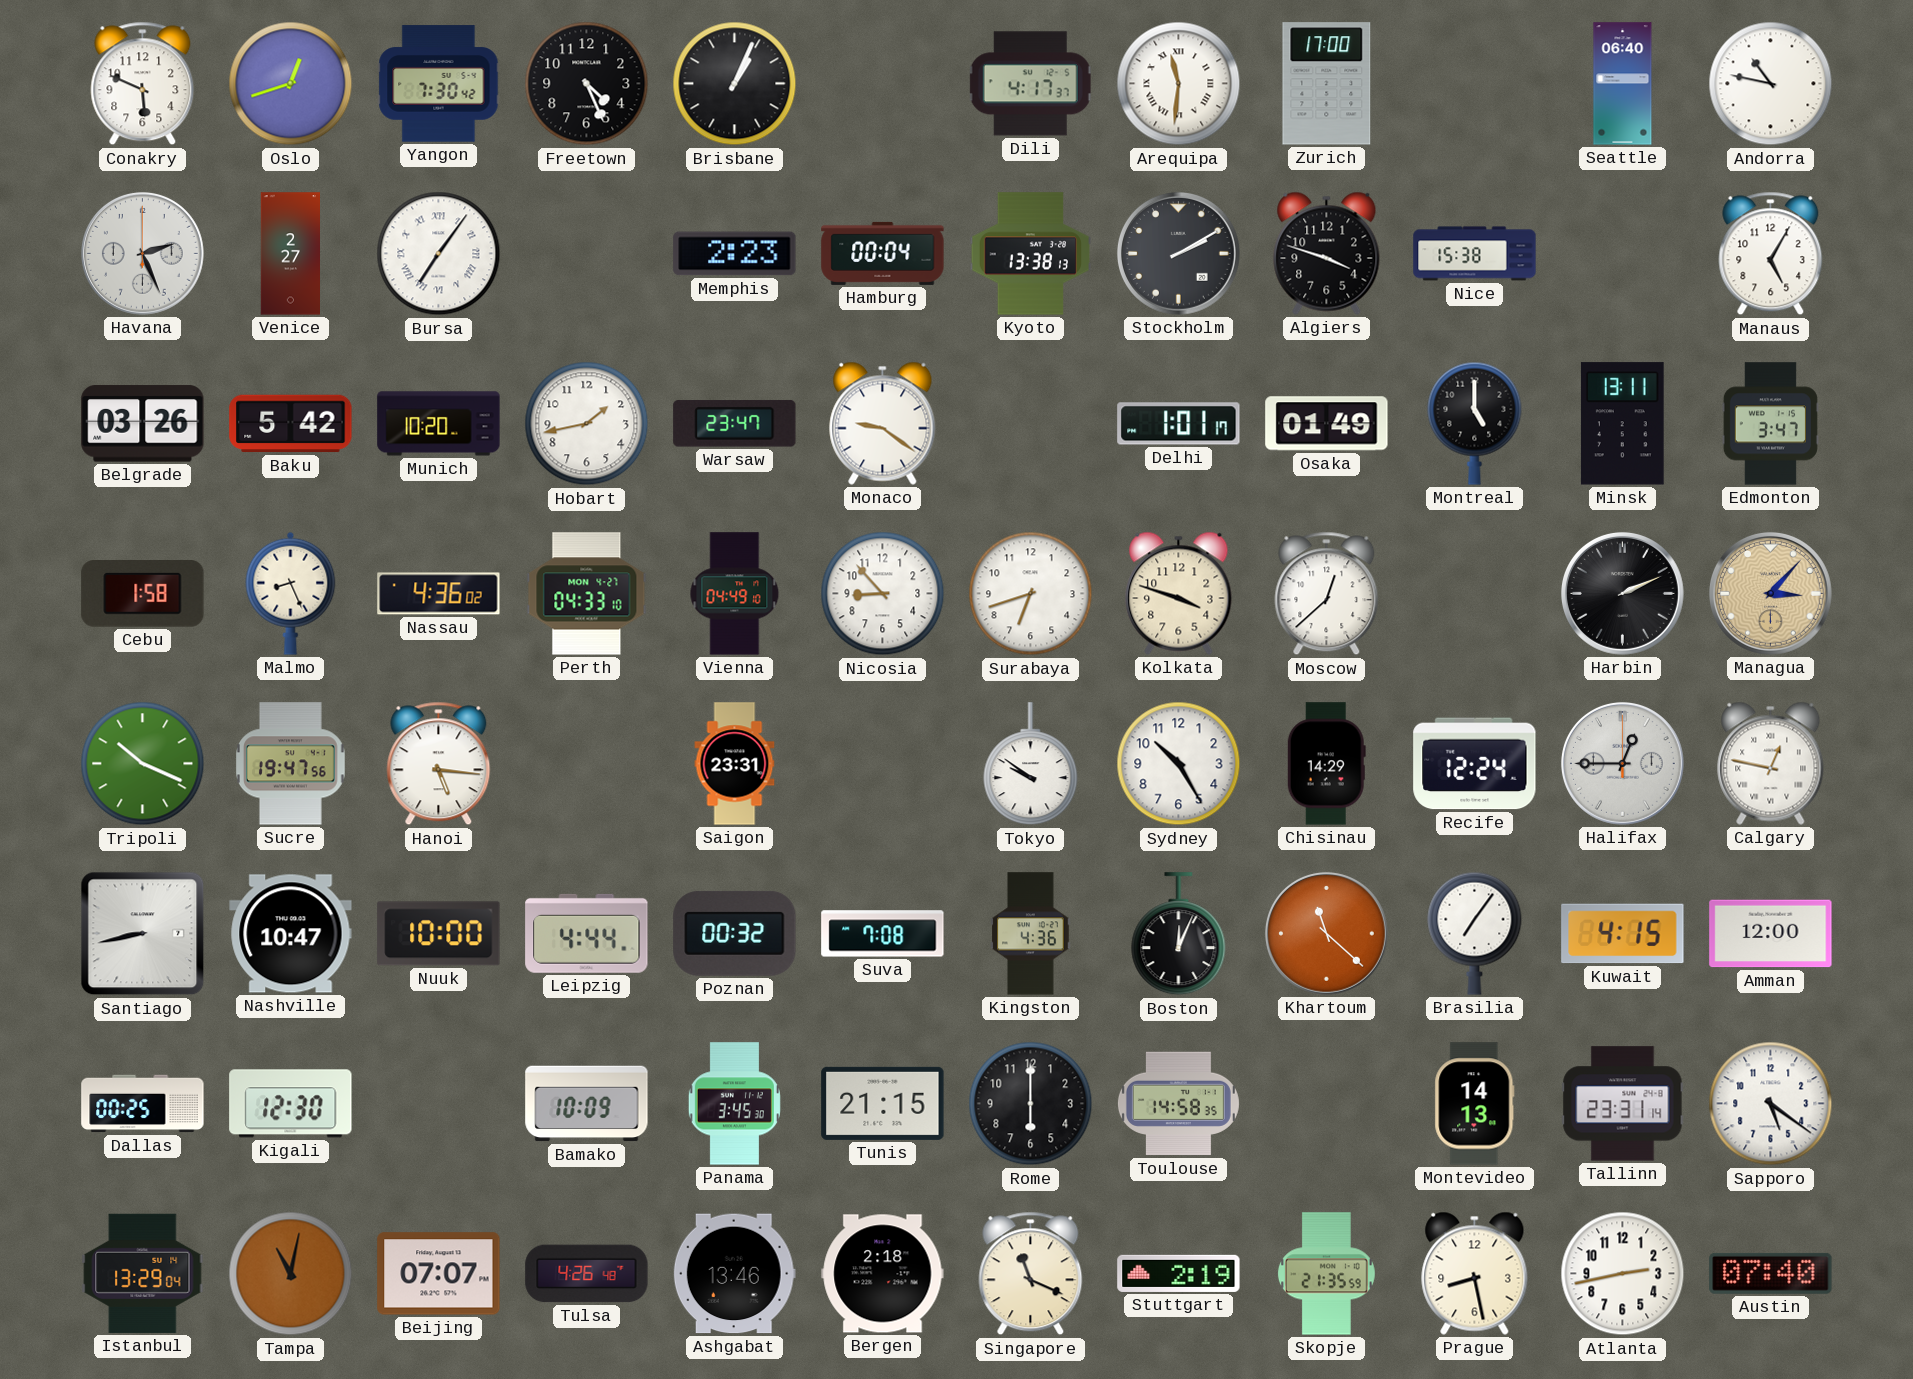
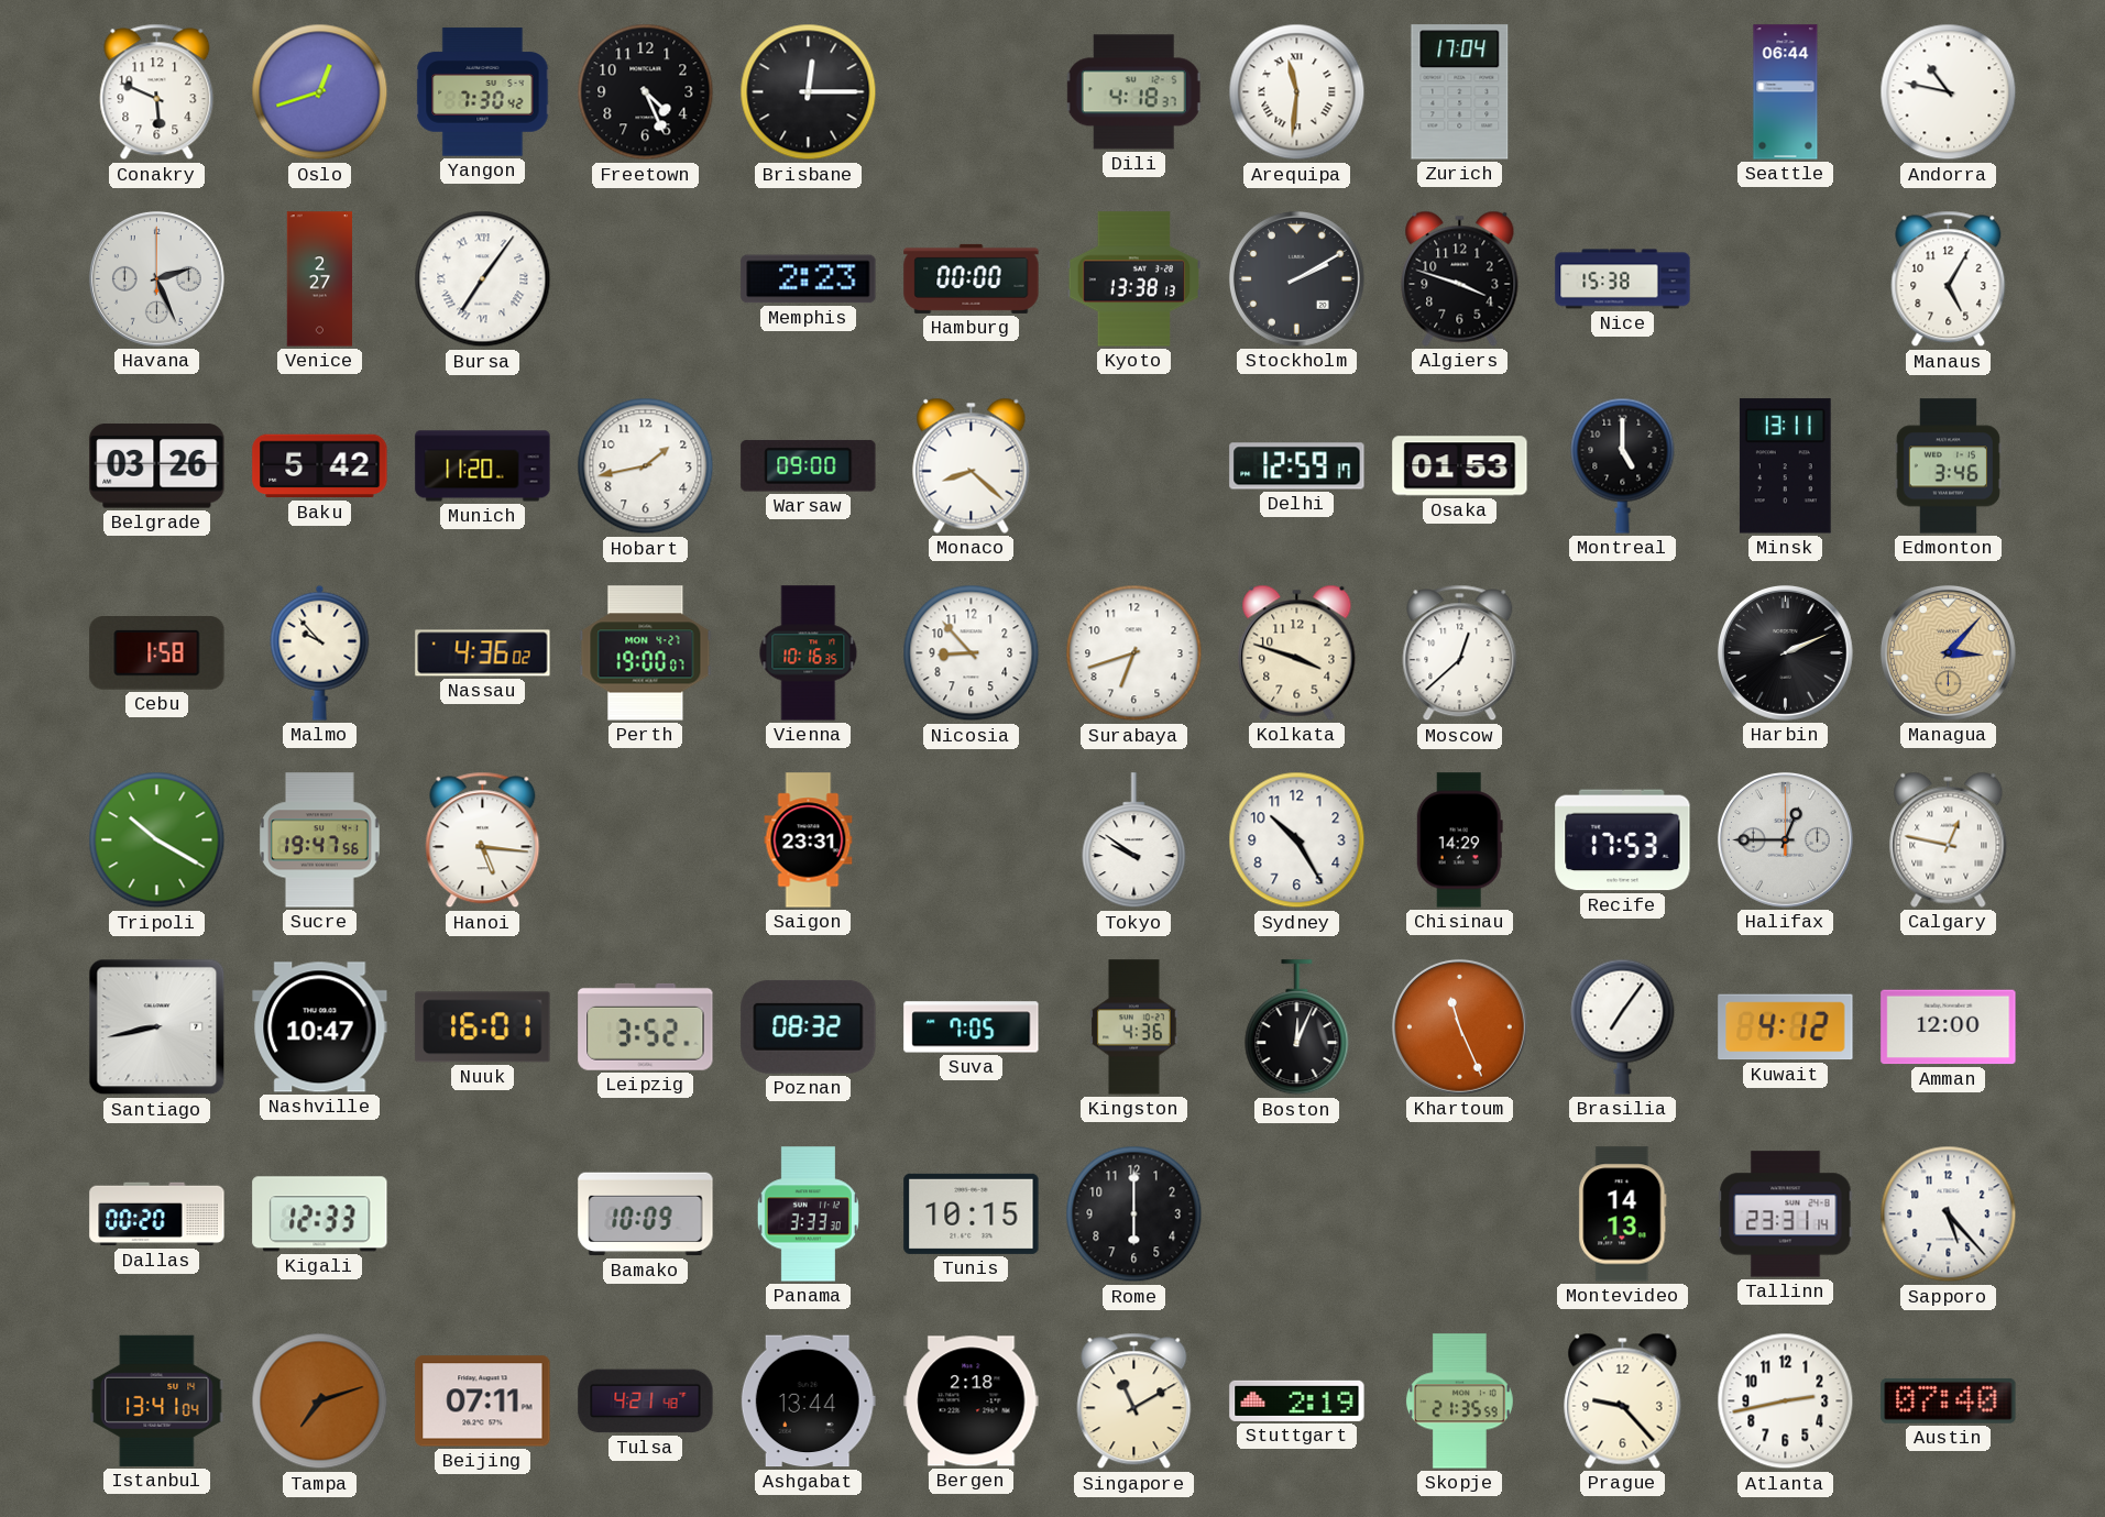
Brisbane: 1:04 -> 12:15
Dili: 4:17 -> 4:18
Zurich: 17:00 -> 17:04
Seattle: 06:40 -> 06:44
Hamburg: 00:04 -> 00:00
Munich: 10:20 -> 11:20
Warsaw: 23:47 -> 09:00
Monaco: 9:21 -> 8:22
Delhi: 1:01 -> 12:59
Osaka: 01:49 -> 01:53
Edmonton: 3:47 -> 3:46
Malmo: 8:26 -> 9:53
Perth: 04:33 -> 19:00
Vienna: 04:49 -> 10:16
Tripoli: 10:19 -> 10:20
Recife: 12:24 -> 17:53
Nuuk: 10:00 -> 16:01
Leipzig: 4:44 -> 3:52
Poznan: 00:32 -> 08:32
Suva: 7:08 -> 7:05
Khartoum: 11:22 -> 11:26
Kuwait: 4:15 -> 4:12
Dallas: 00:25 -> 00:20
Kigali: 12:30 -> 12:33
Panama: 3:45 -> 3:33
Tunis: 21:15 -> 10:15
Toulouse: 14:58 -> none
Sapporo: 5:21 -> 5:23
Istanbul: 13:29 -> 13:41
Tampa: 11:02 -> 7:12
Beijing: 07:07 -> 07:11
Tulsa: 4:26 -> 4:21
Ashgabat: 13:46 -> 13:44
Singapore: 11:19 -> 11:10
Prague: 8:28 -> 9:23
